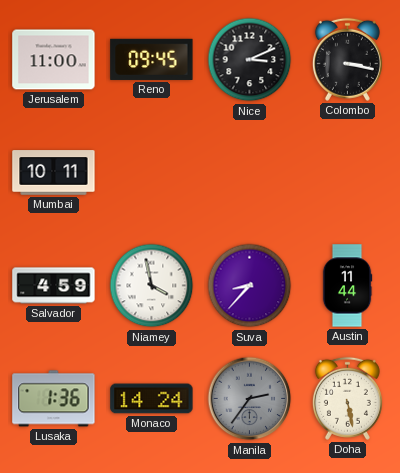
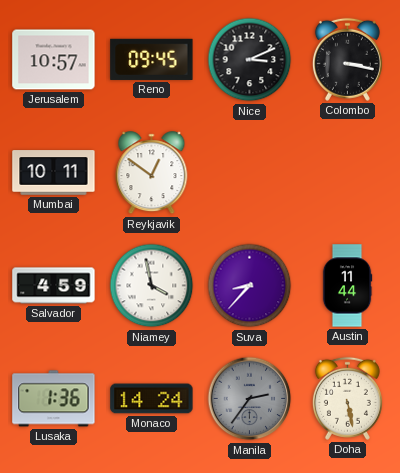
Jerusalem: 11:00 -> 10:57
Reykjavik: none -> 12:51
